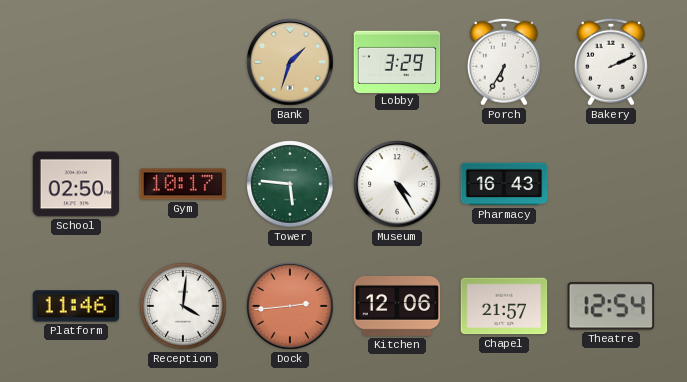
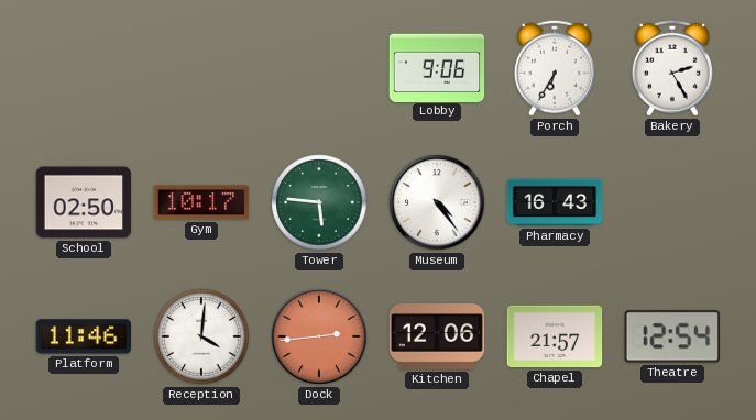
Bank: 1:33 -> none
Lobby: 3:29 -> 9:06
Bakery: 2:11 -> 2:25
Museum: 4:25 -> 4:24
